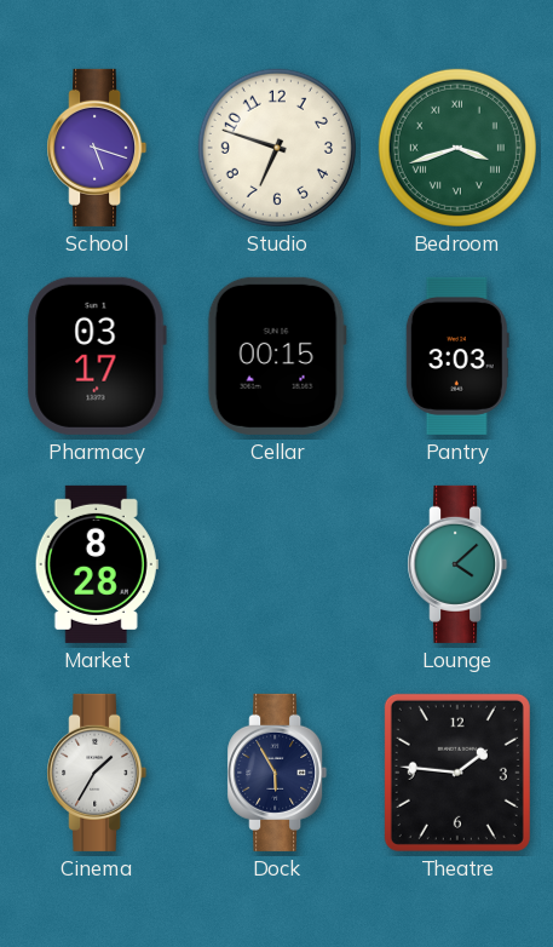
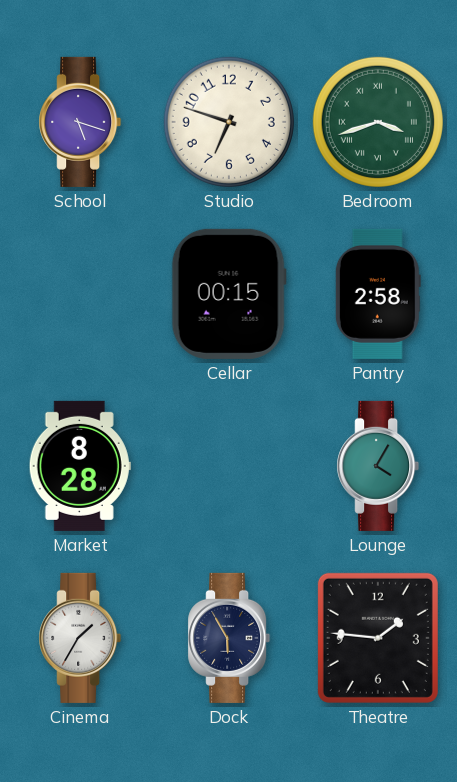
Pharmacy: 03:17 -> none
Pantry: 3:03 -> 2:58
Lounge: 4:08 -> 4:05
